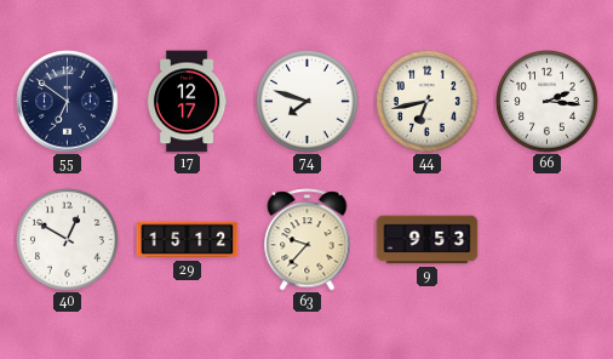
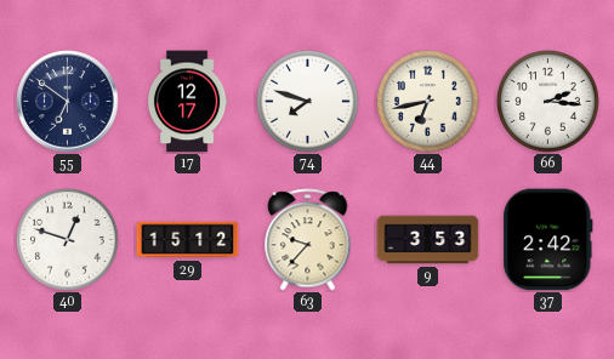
40: 12:50 -> 12:48
9: 9:53 -> 3:53
37: none -> 2:42
